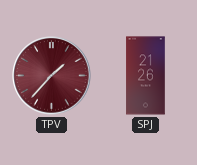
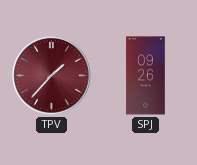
SPJ: 21:26 -> 09:26
